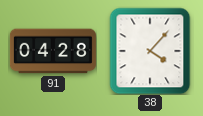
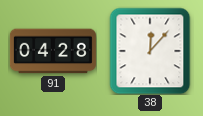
38: 4:07 -> 12:07
